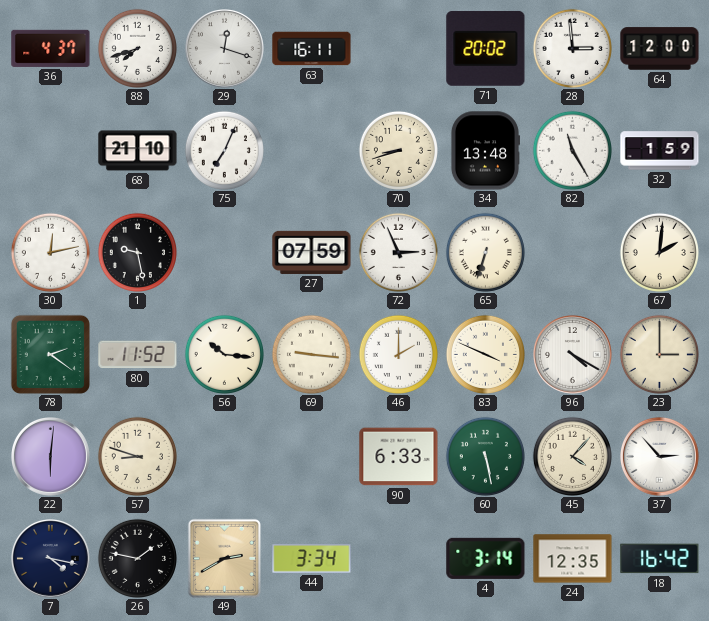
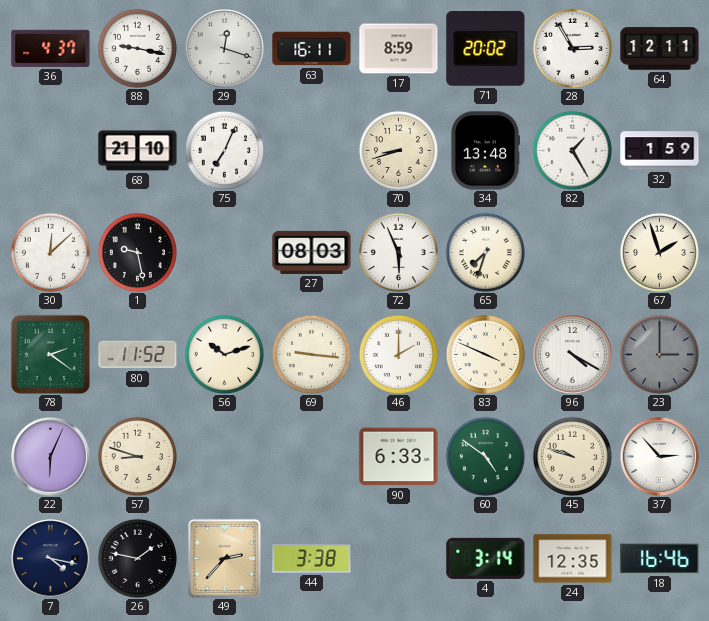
88: 7:42 -> 9:17
17: none -> 8:59
28: 2:59 -> 2:55
64: 12:00 -> 12:11
82: 11:25 -> 1:25
30: 12:13 -> 12:08
27: 07:59 -> 08:03
72: 2:56 -> 5:56
65: 6:33 -> 7:33
67: 2:01 -> 1:57
56: 10:16 -> 10:12
23 dial: cream -> grey
22: 6:01 -> 6:04
60: 5:28 -> 4:51
45: 4:07 -> 9:48
49: 2:40 -> 2:37
44: 3:34 -> 3:38
18: 16:42 -> 16:46
